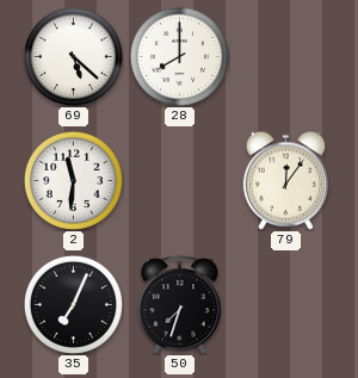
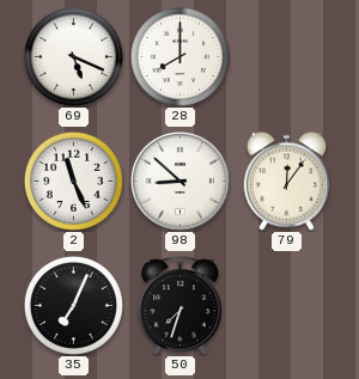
69: 5:22 -> 5:19
2: 11:31 -> 11:26
98: none -> 8:52
